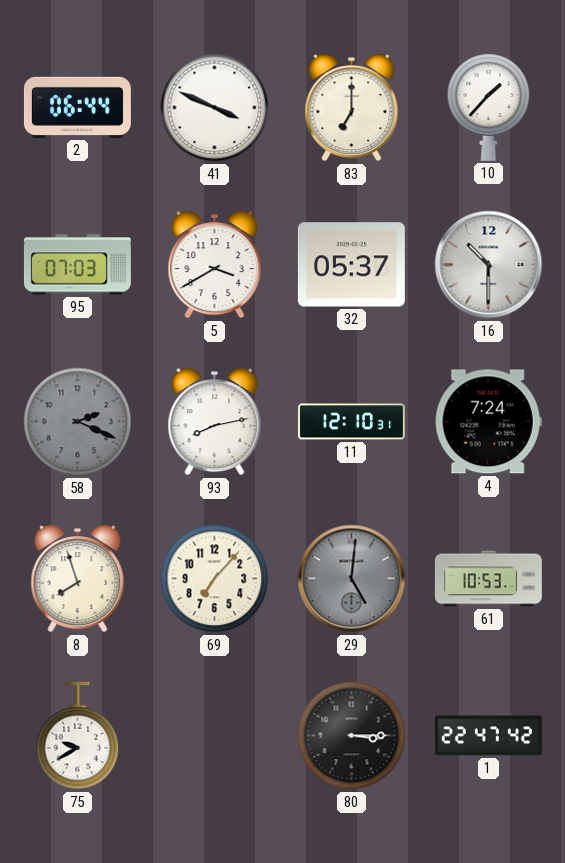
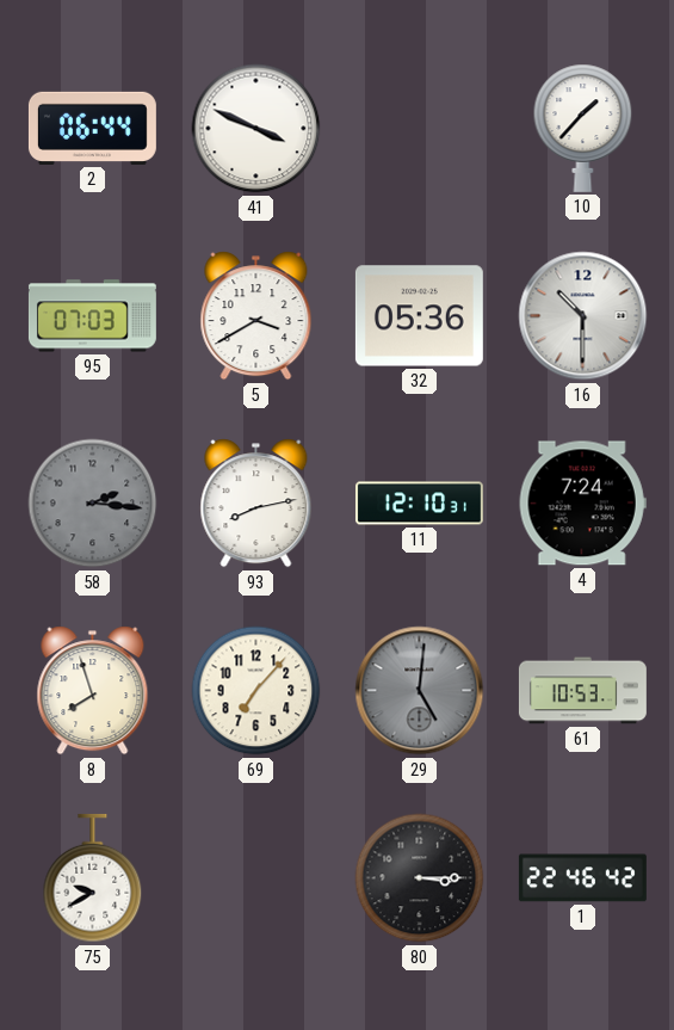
83: 7:00 -> none
32: 05:37 -> 05:36
58: 2:19 -> 2:16
1: 22:47 -> 22:46
